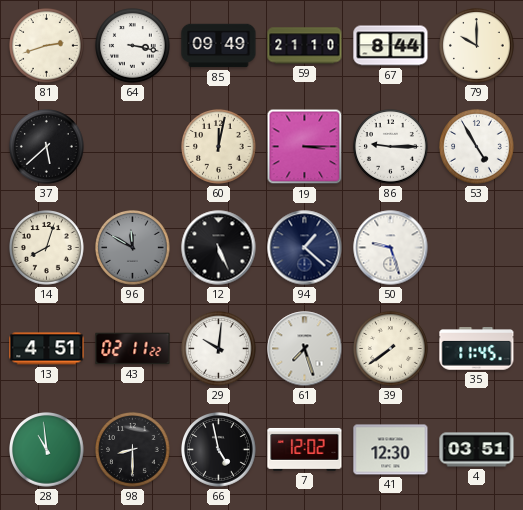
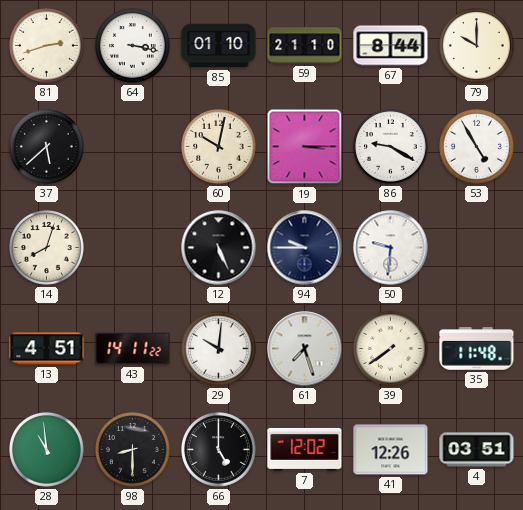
85: 09:49 -> 01:10
60: 12:02 -> 10:02
86: 9:15 -> 9:20
96: 11:50 -> none
94: 1:22 -> 9:45
50: 9:27 -> 9:31
43: 02:11 -> 14:11
35: 11:45 -> 11:48
66: 4:58 -> 5:00
41: 12:30 -> 12:26
